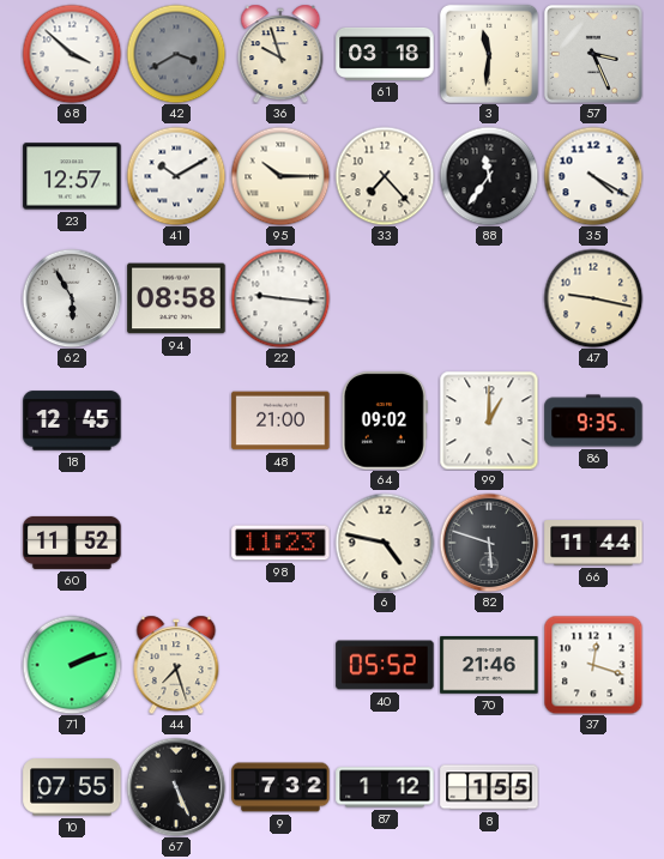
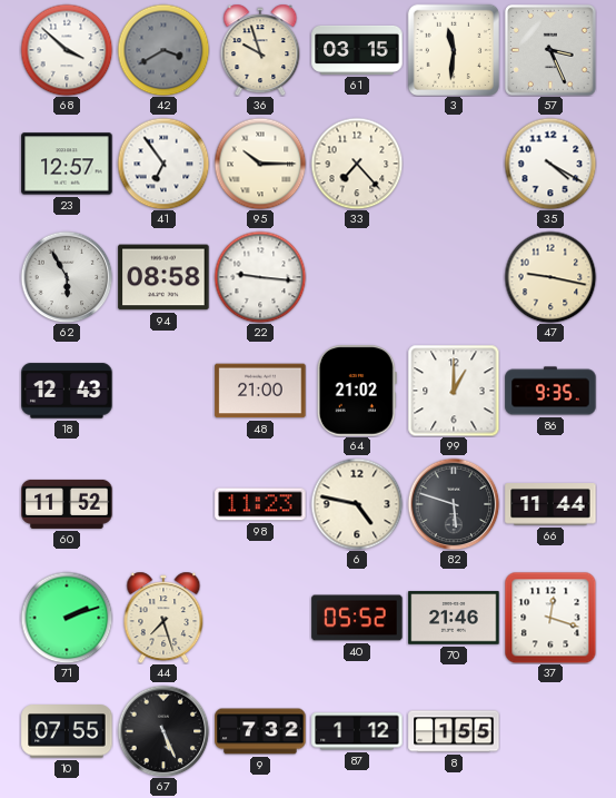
61: 03:18 -> 03:15
41: 10:10 -> 6:54
88: 11:36 -> none
18: 12:45 -> 12:43
64: 09:02 -> 21:02
